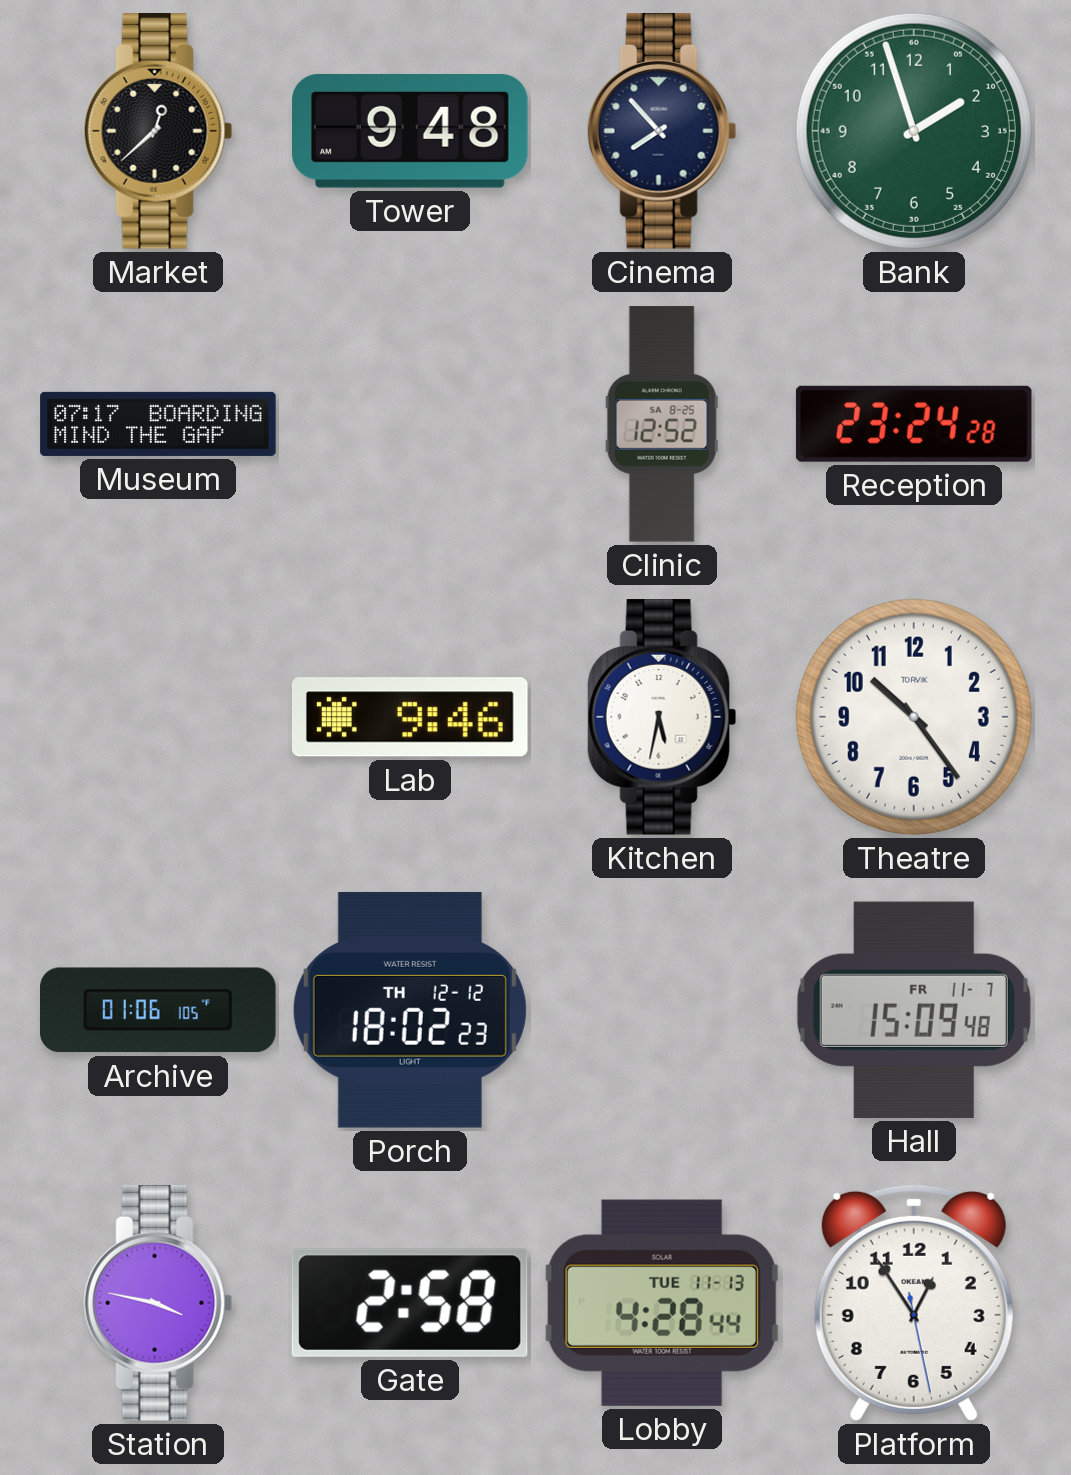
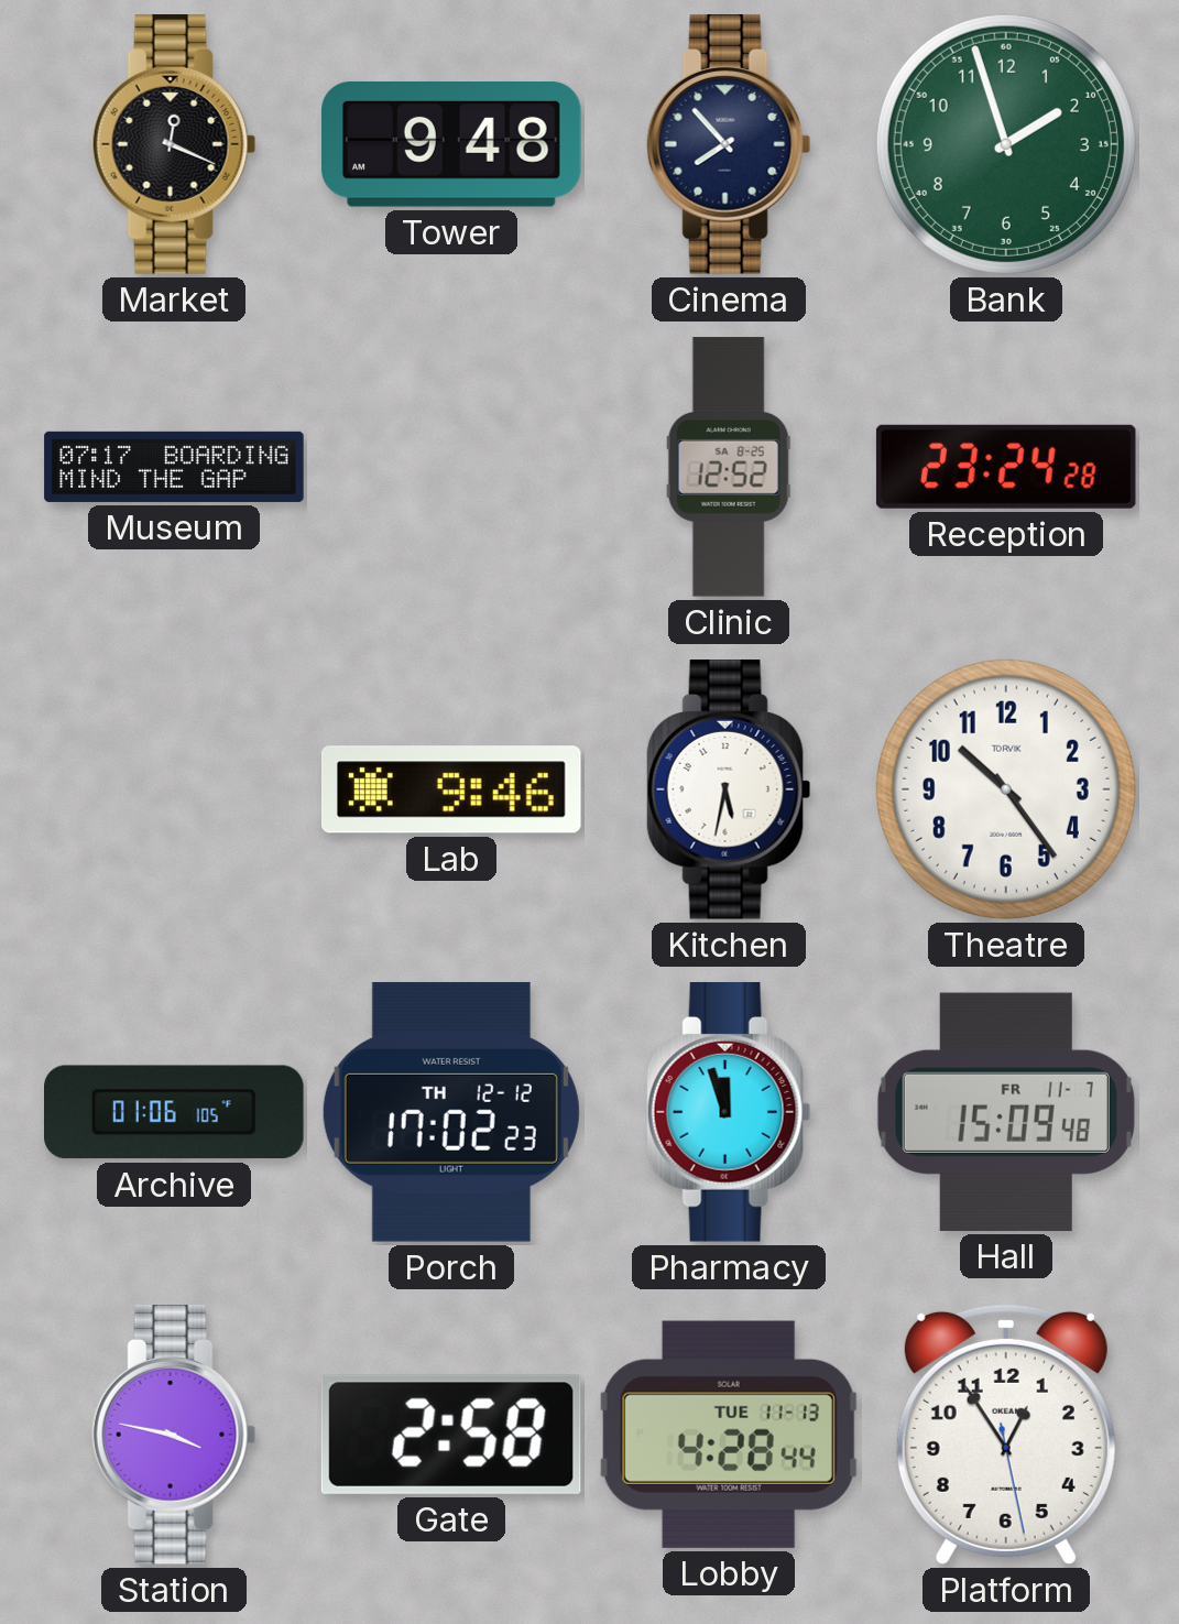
Market: 12:38 -> 12:19
Porch: 18:02 -> 17:02
Pharmacy: none -> 11:57
